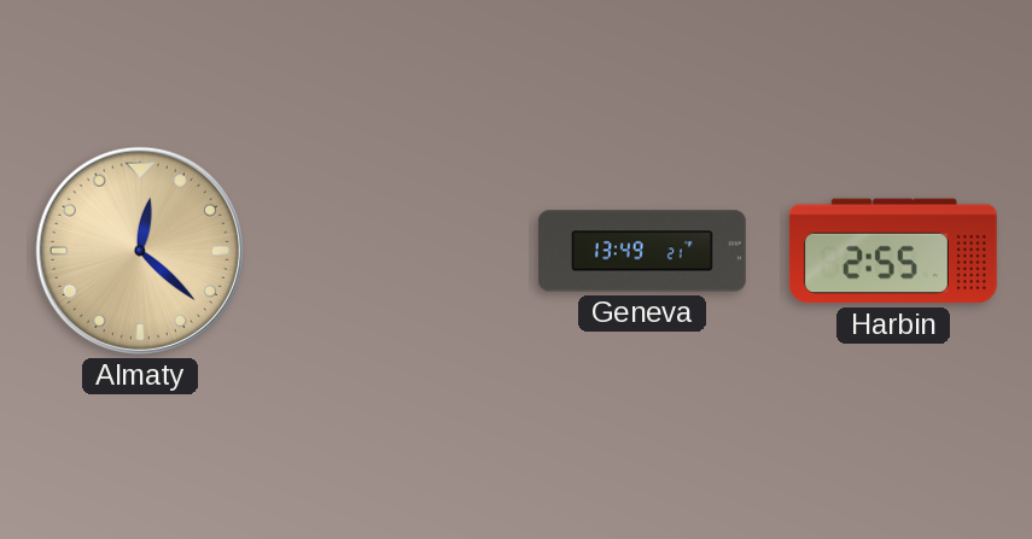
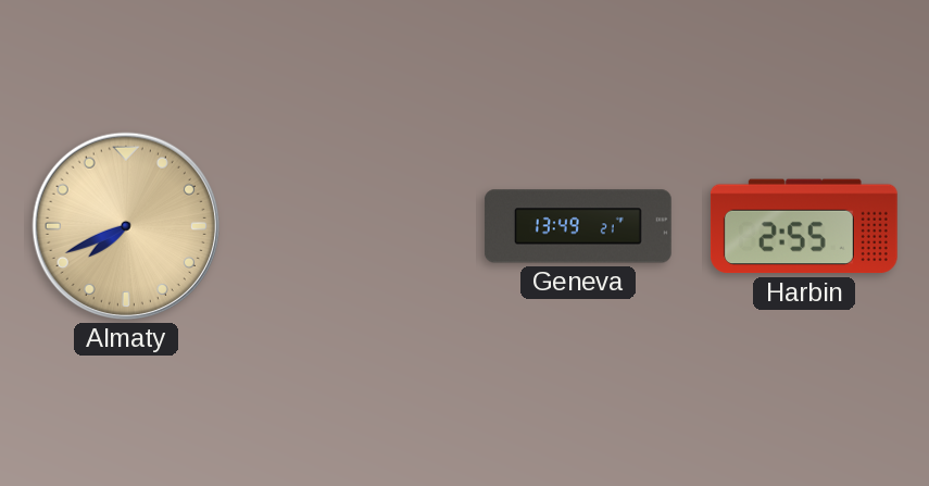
Almaty: 12:22 -> 7:41
